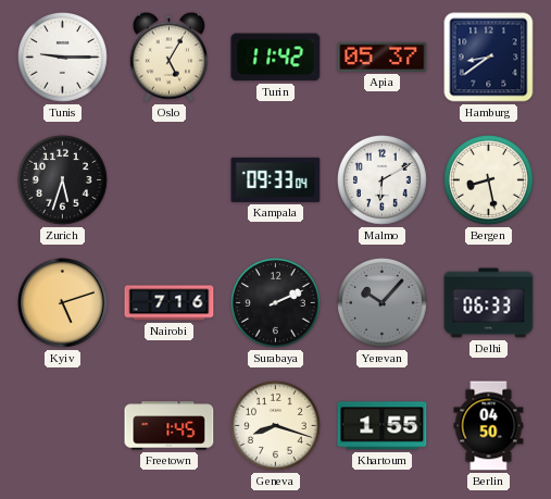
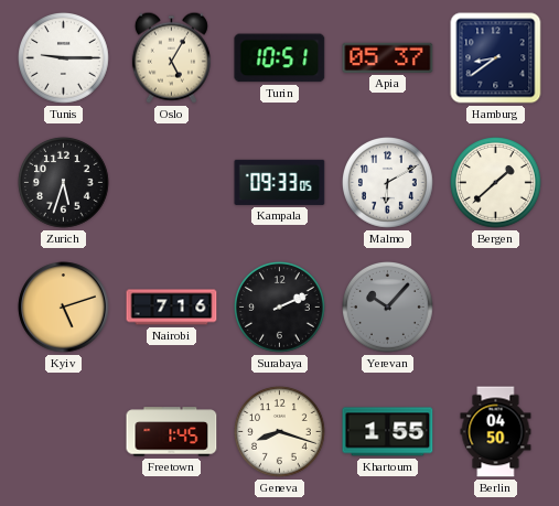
Turin: 11:42 -> 10:51
Kampala: 09:33:04 -> 09:33:05
Bergen: 8:28 -> 1:38
Delhi: 06:33 -> none
